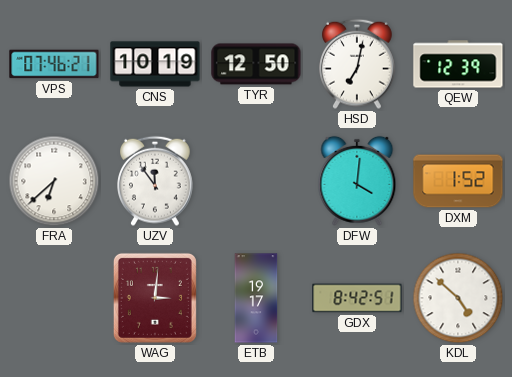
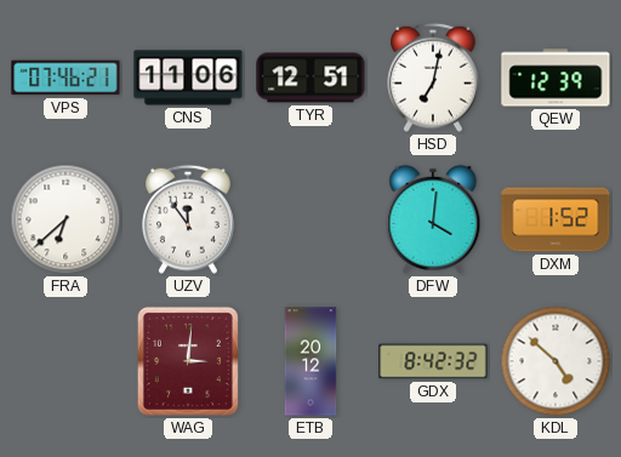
CNS: 10:19 -> 11:06
TYR: 12:50 -> 12:51
ETB: 19:17 -> 20:12
GDX: 8:42:51 -> 8:42:32
